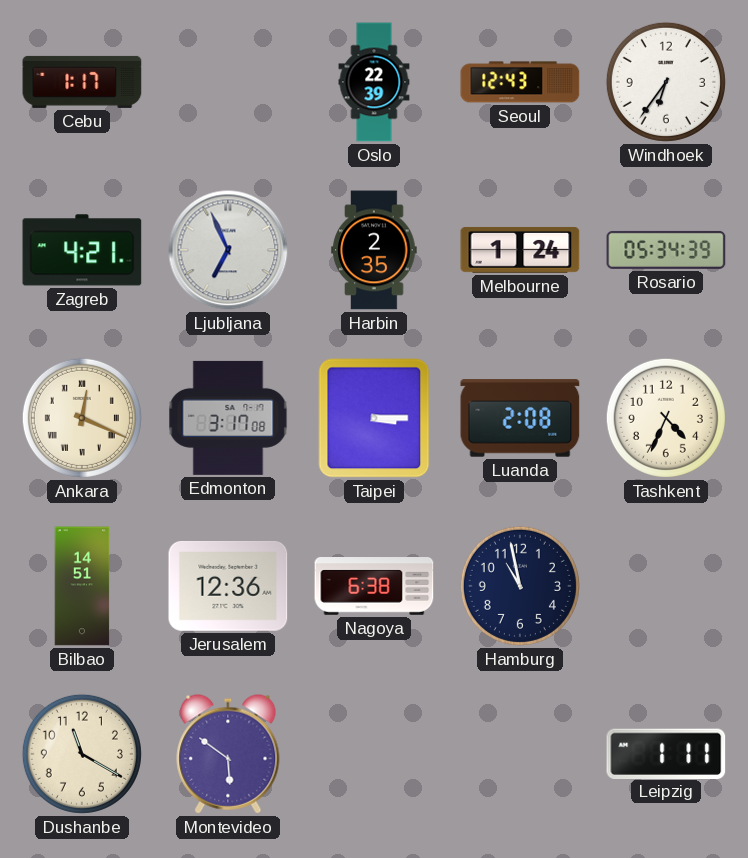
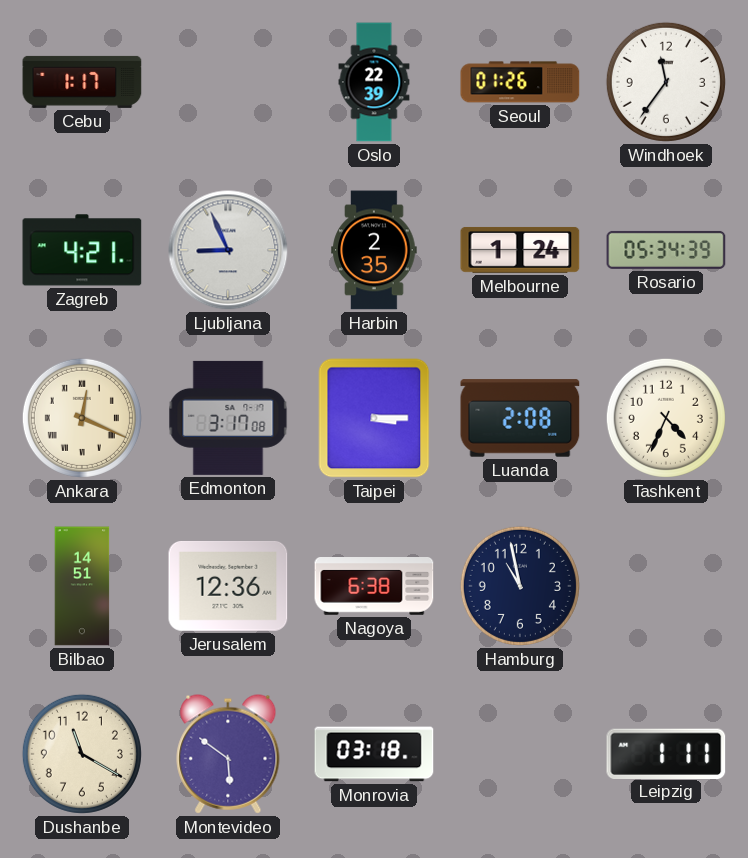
Seoul: 12:43 -> 01:26
Windhoek: 6:36 -> 11:36
Ljubljana: 6:56 -> 8:56
Monrovia: none -> 03:18
